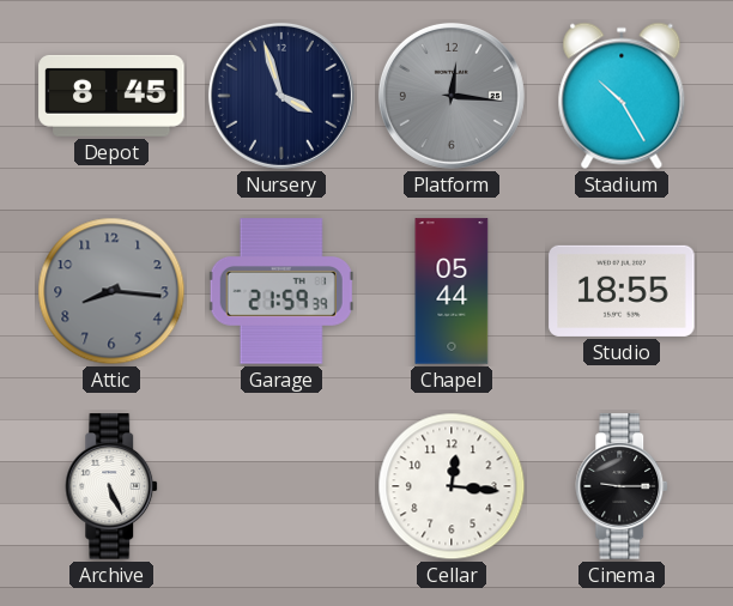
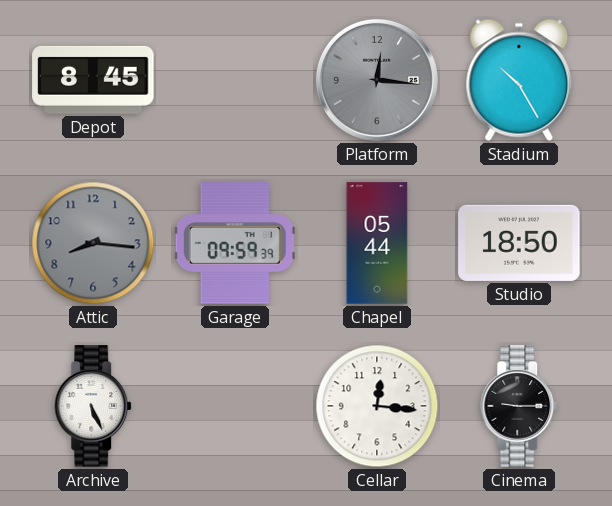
Nursery: 3:57 -> none
Garage: 21:59 -> 09:59
Studio: 18:55 -> 18:50
